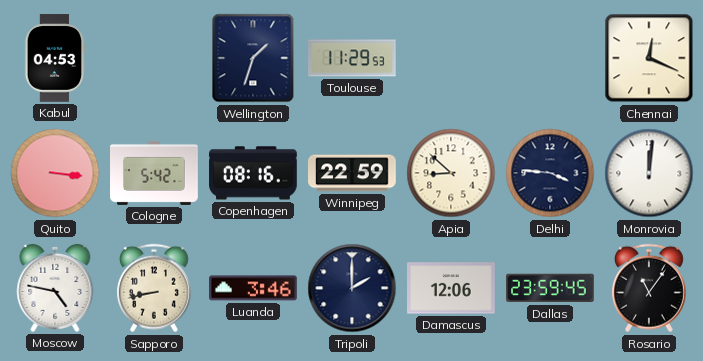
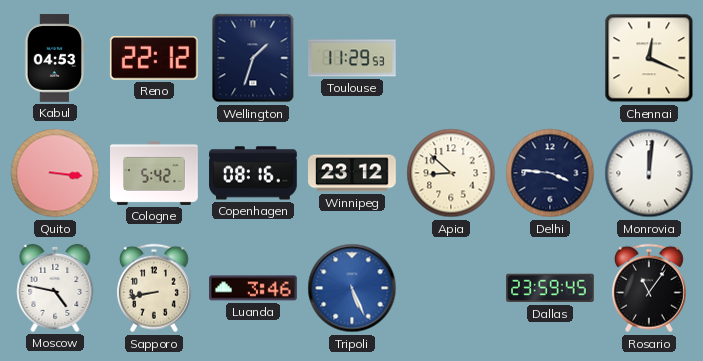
Reno: none -> 22:12
Winnipeg: 22:59 -> 23:12
Tripoli: 2:00 -> 5:26
Tripoli dial: navy -> blue
Damascus: 12:06 -> none
